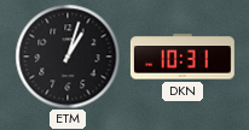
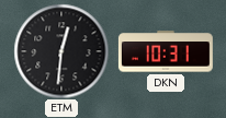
ETM: 1:03 -> 12:31
